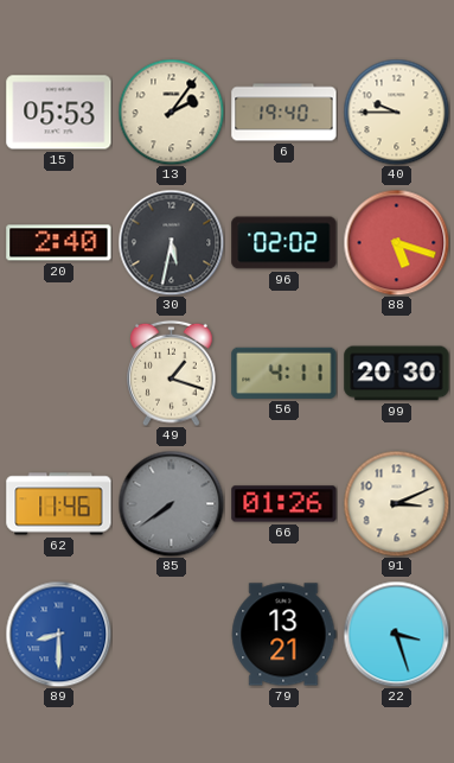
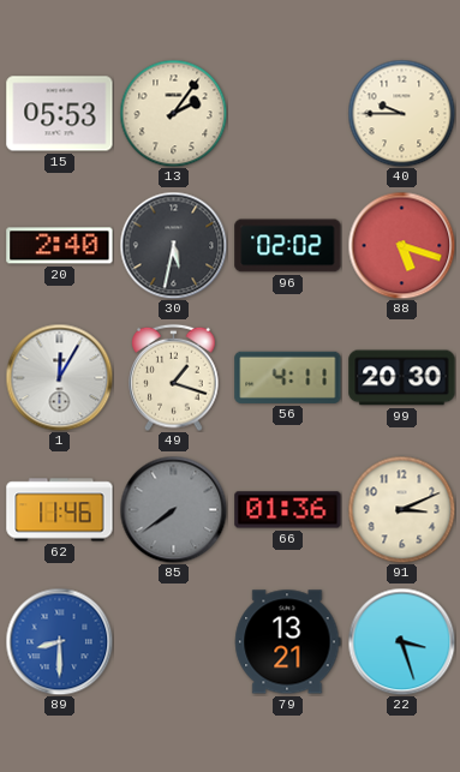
6: 19:40 -> none
1: none -> 12:05
66: 01:26 -> 01:36
